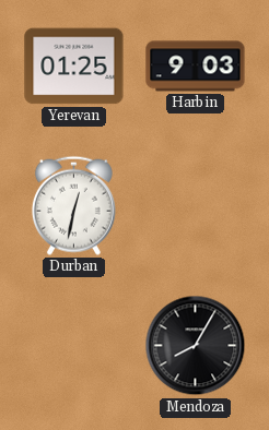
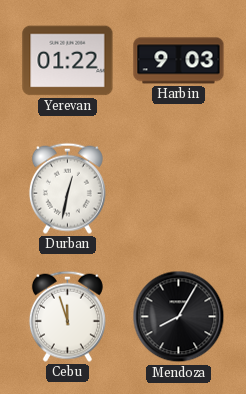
Yerevan: 01:25 -> 01:22
Cebu: none -> 11:57
